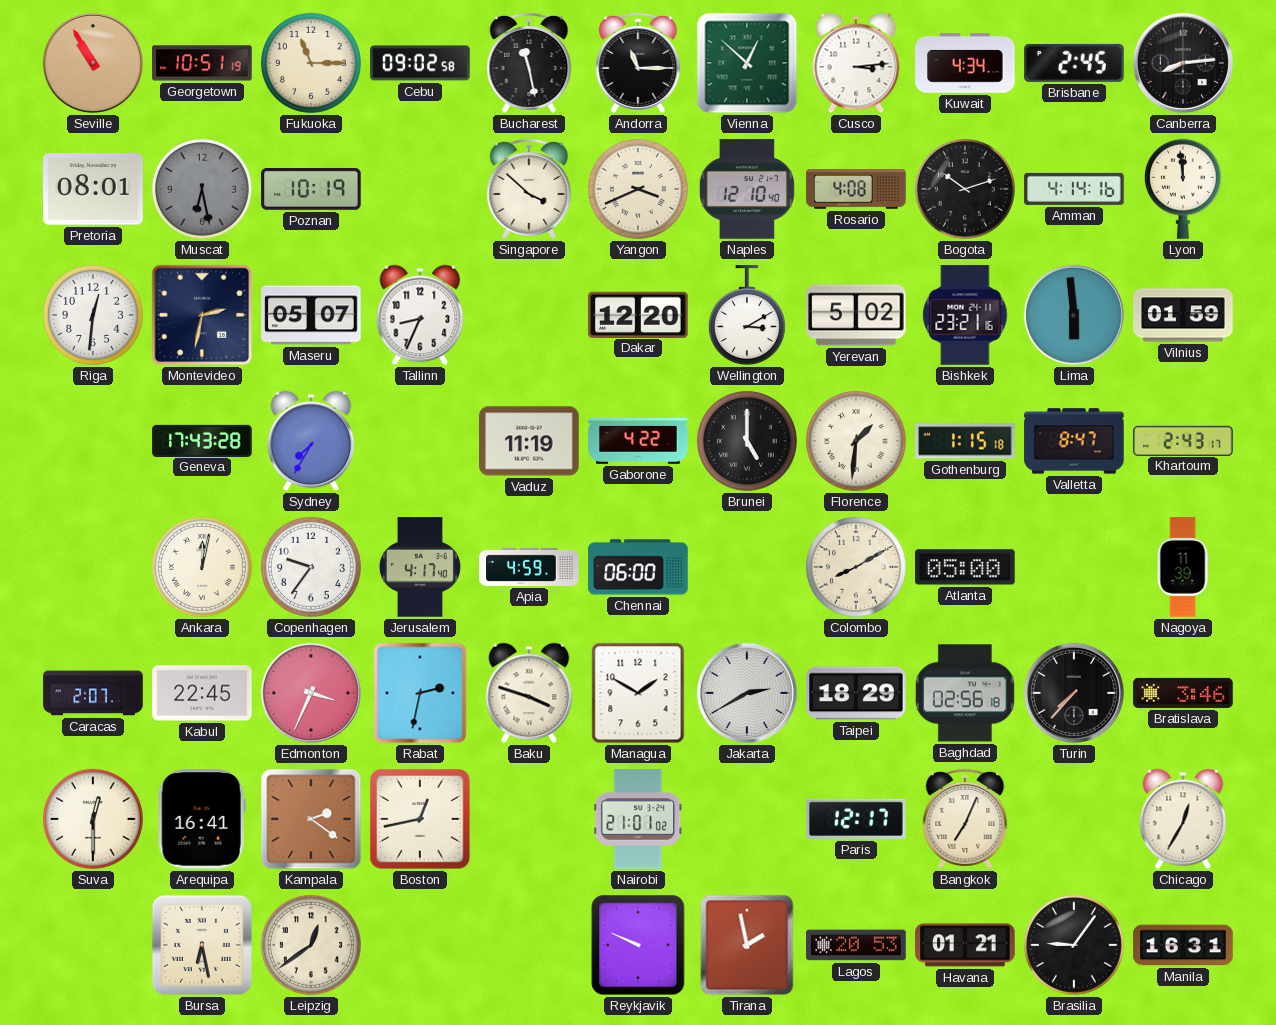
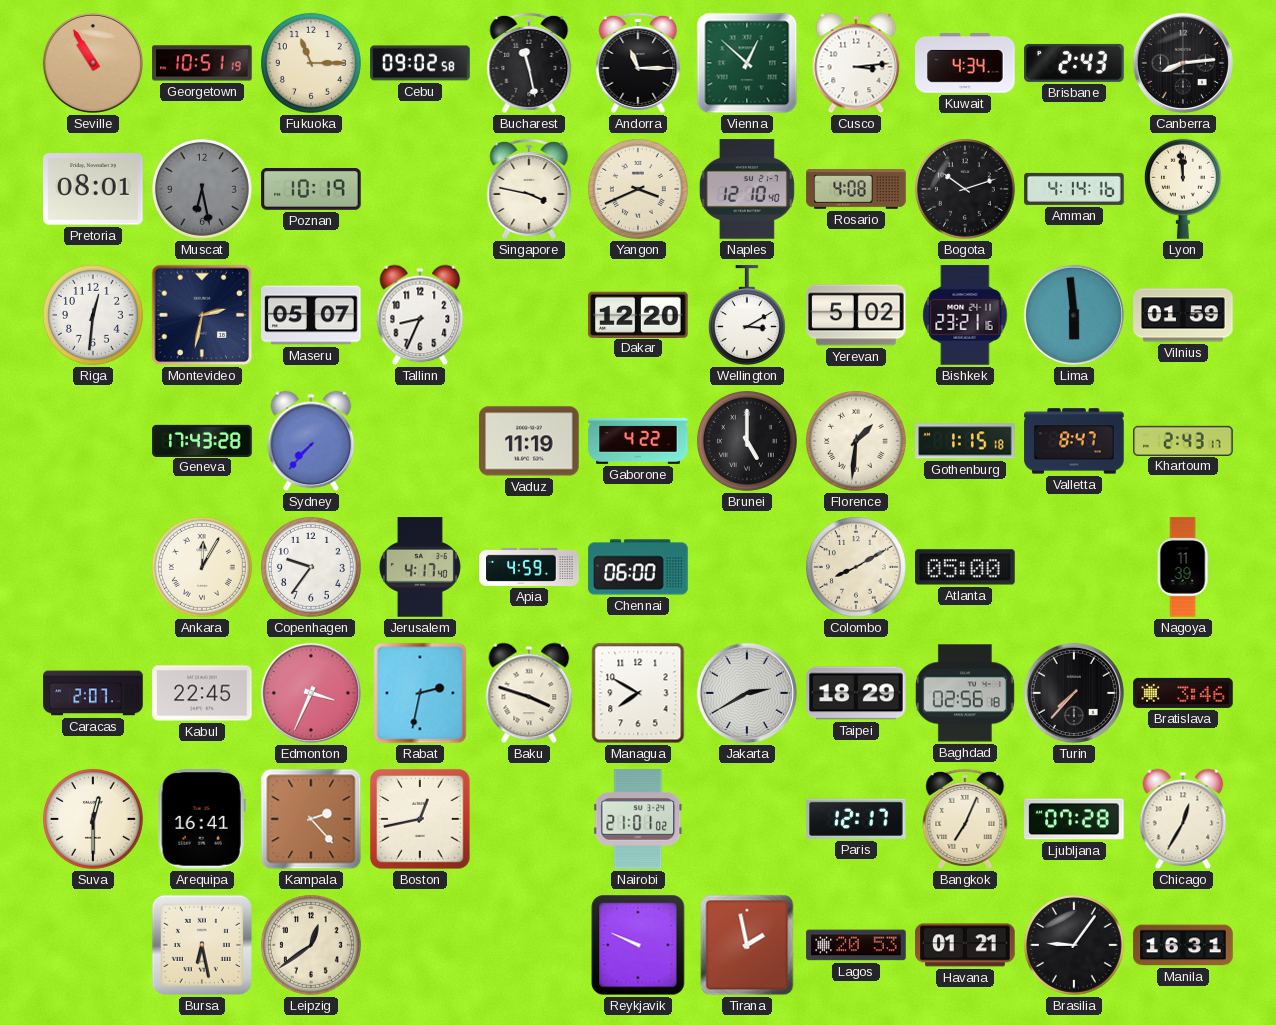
Brisbane: 2:45 -> 2:43
Singapore: 3:52 -> 3:47
Sydney: 7:35 -> 7:37
Ankara: 12:02 -> 12:05
Managua: 1:50 -> 7:50
Kampala: 2:21 -> 2:23
Ljubljana: none -> 07:28
